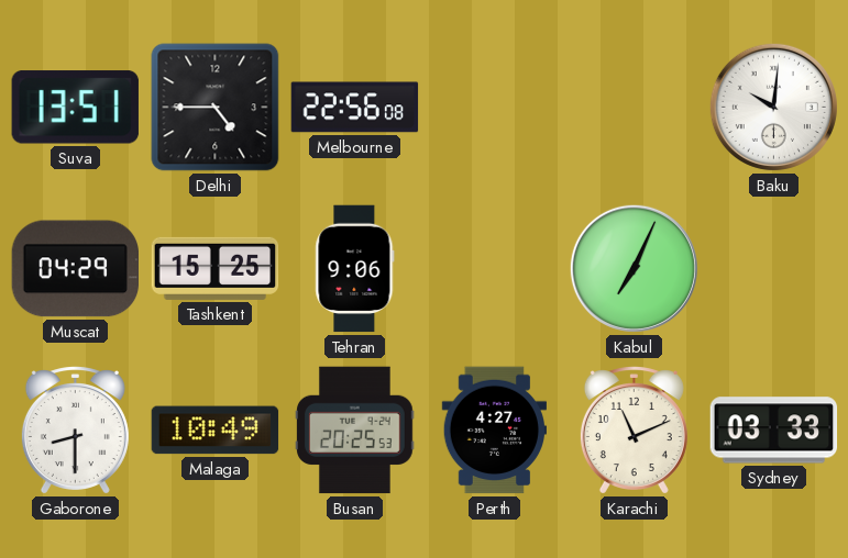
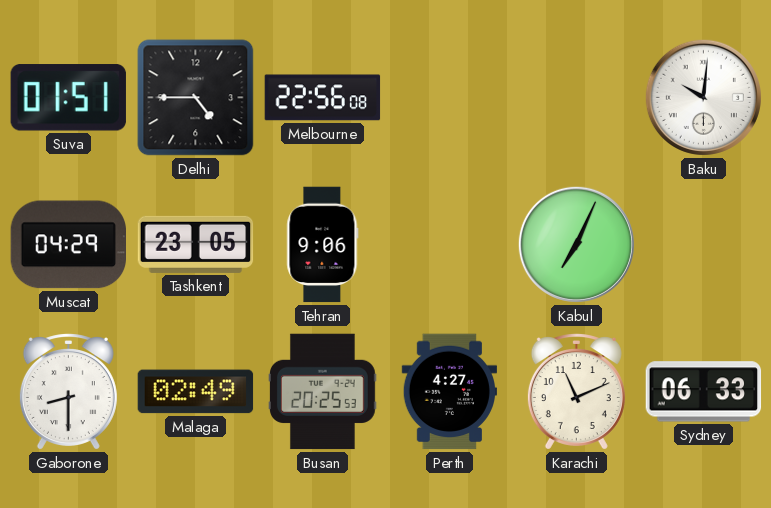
Suva: 13:51 -> 01:51
Tashkent: 15:25 -> 23:05
Malaga: 10:49 -> 02:49
Sydney: 03:33 -> 06:33
